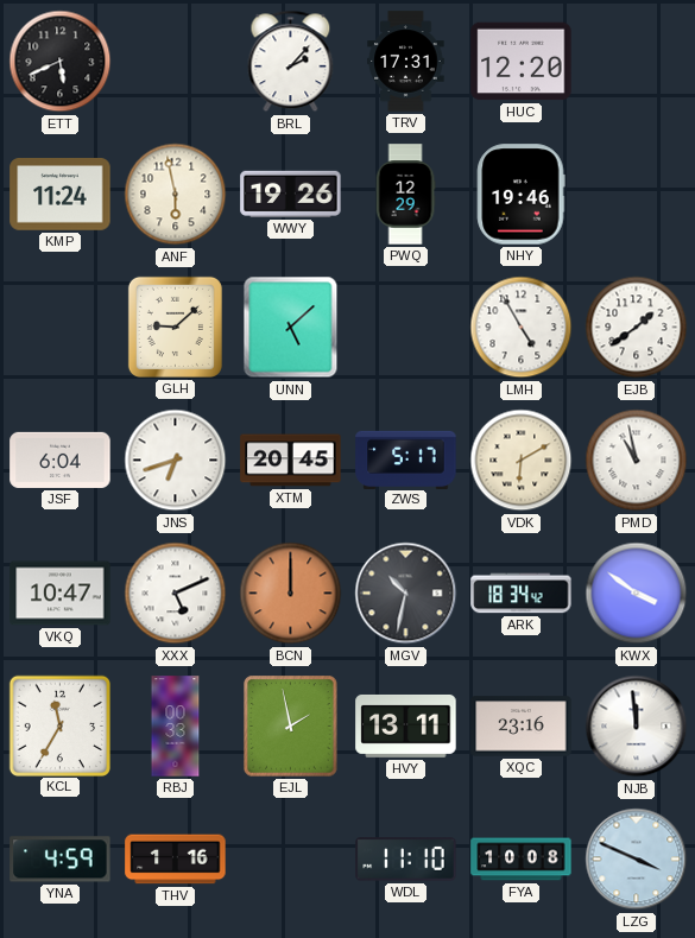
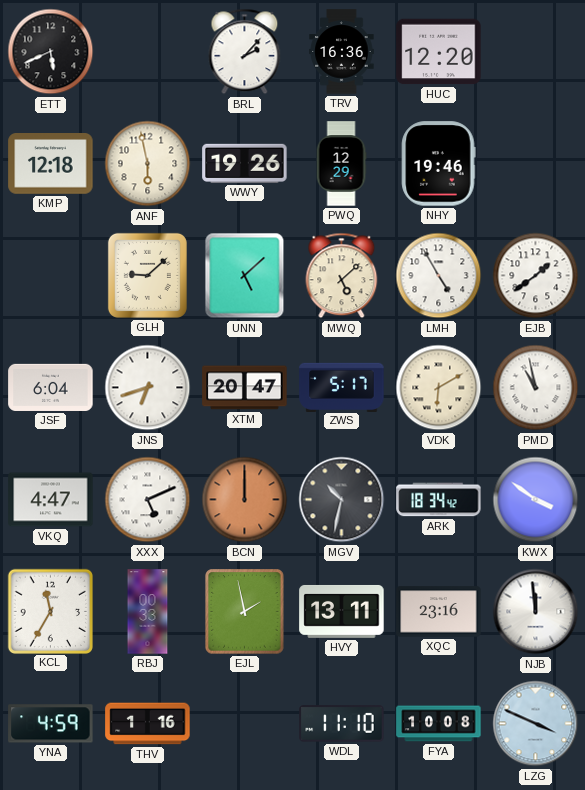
TRV: 17:31 -> 16:36
KMP: 11:24 -> 12:18
MWQ: none -> 5:08
XTM: 20:45 -> 20:47
VKQ: 10:47 -> 4:47
